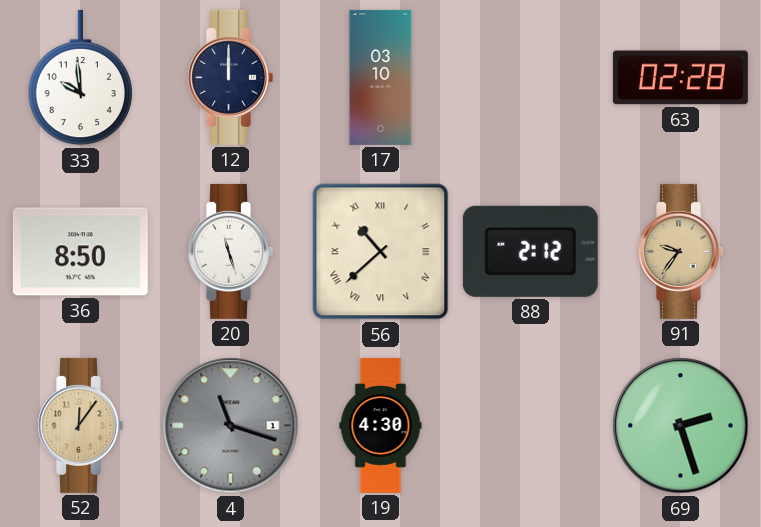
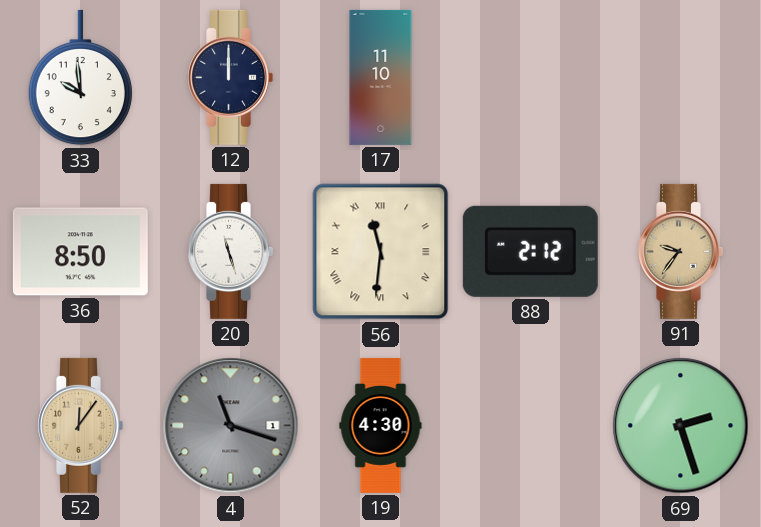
17: 03:10 -> 11:10
63: 02:28 -> none
56: 10:38 -> 11:31
